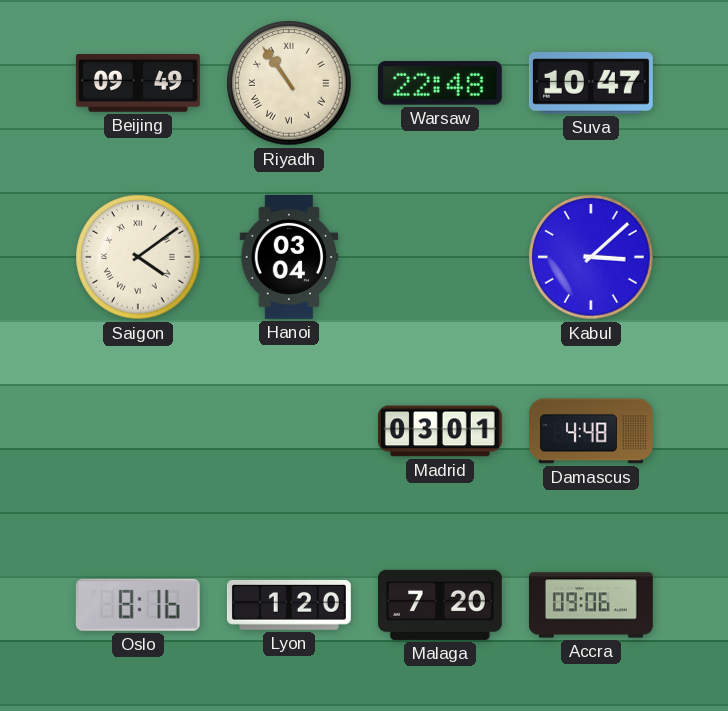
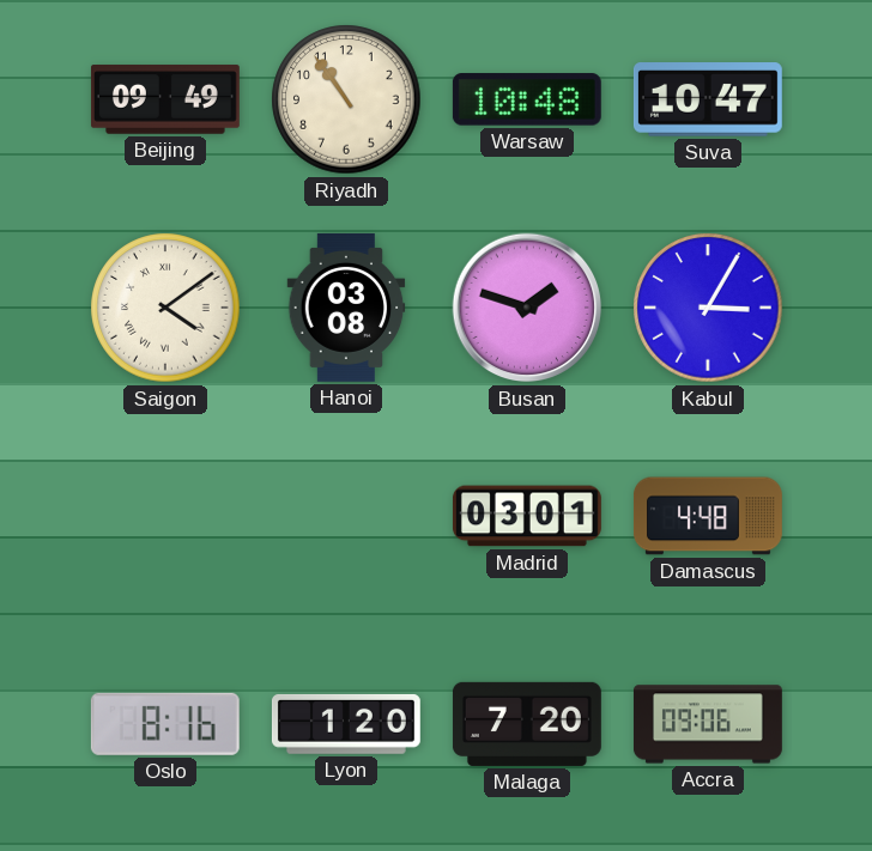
Riyadh numerals: Roman -> Arabic
Warsaw: 22:48 -> 10:48
Hanoi: 03:04 -> 03:08
Busan: none -> 1:48
Kabul: 3:08 -> 3:05
